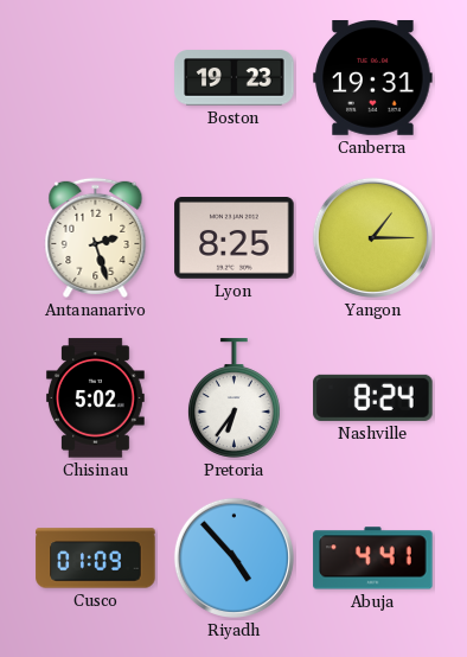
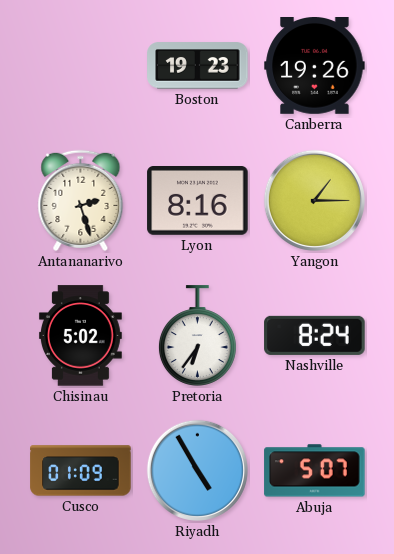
Canberra: 19:31 -> 19:26
Lyon: 8:25 -> 8:16
Riyadh: 4:53 -> 4:55
Abuja: 4:41 -> 5:07
